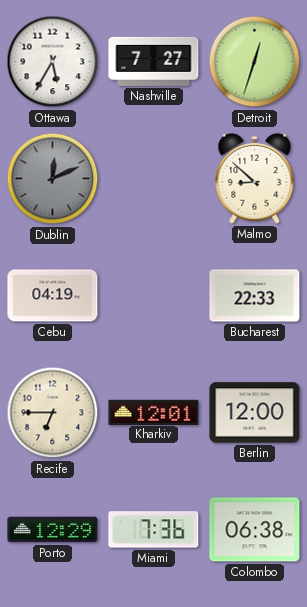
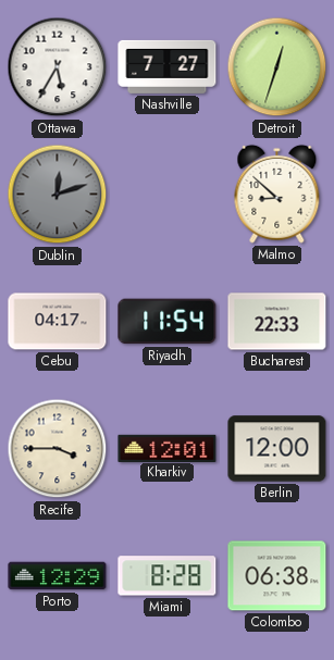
Dublin: 12:11 -> 12:12
Cebu: 04:19 -> 04:17
Riyadh: none -> 11:54
Recife: 6:45 -> 3:45
Miami: 7:36 -> 8:28
